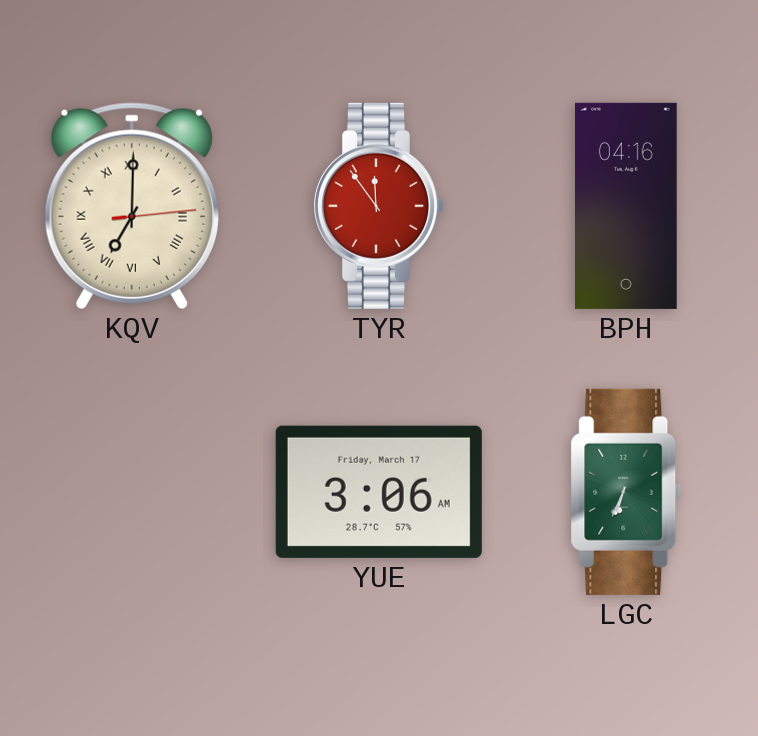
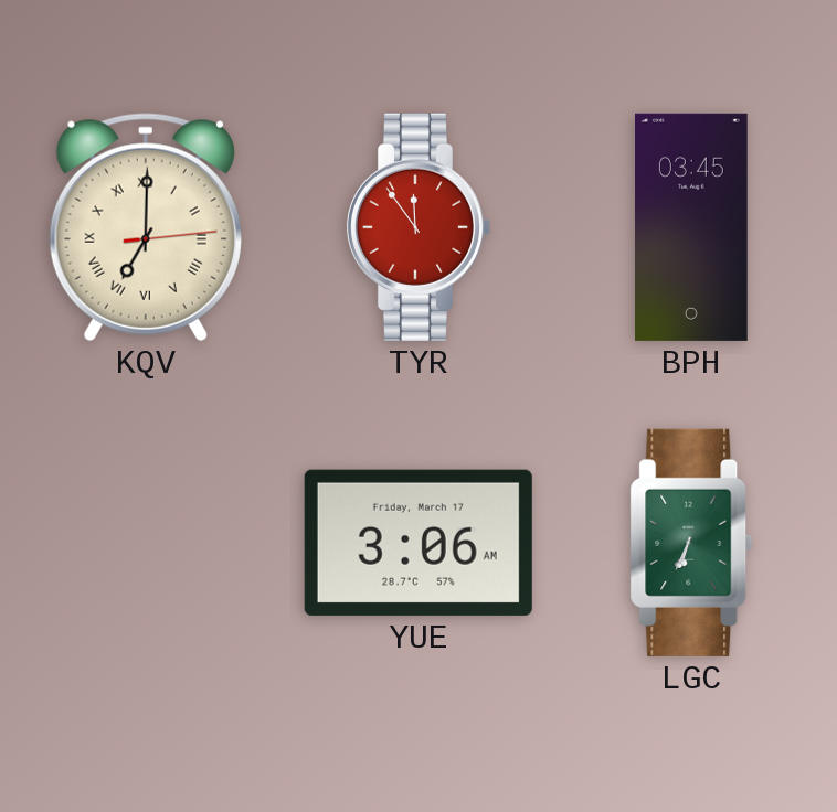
BPH: 04:16 -> 03:45
